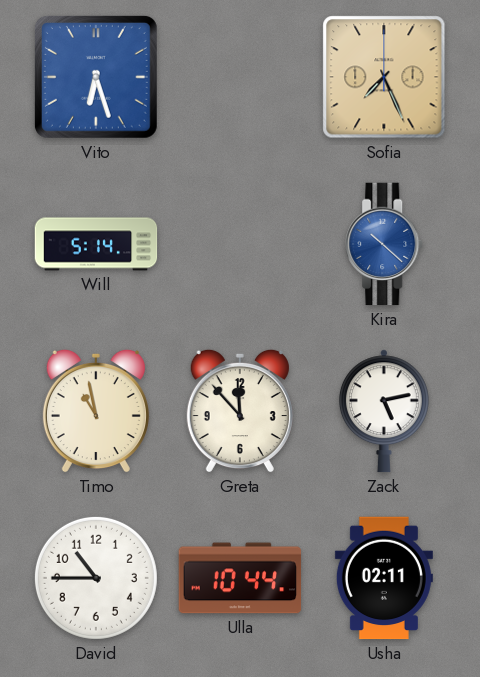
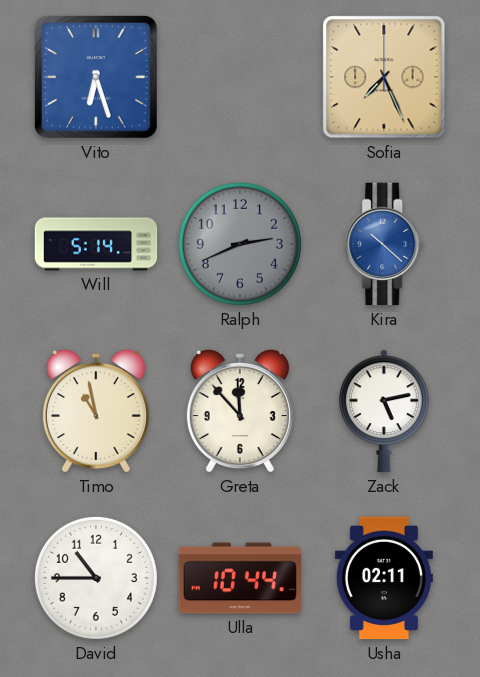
Ralph: none -> 2:41
